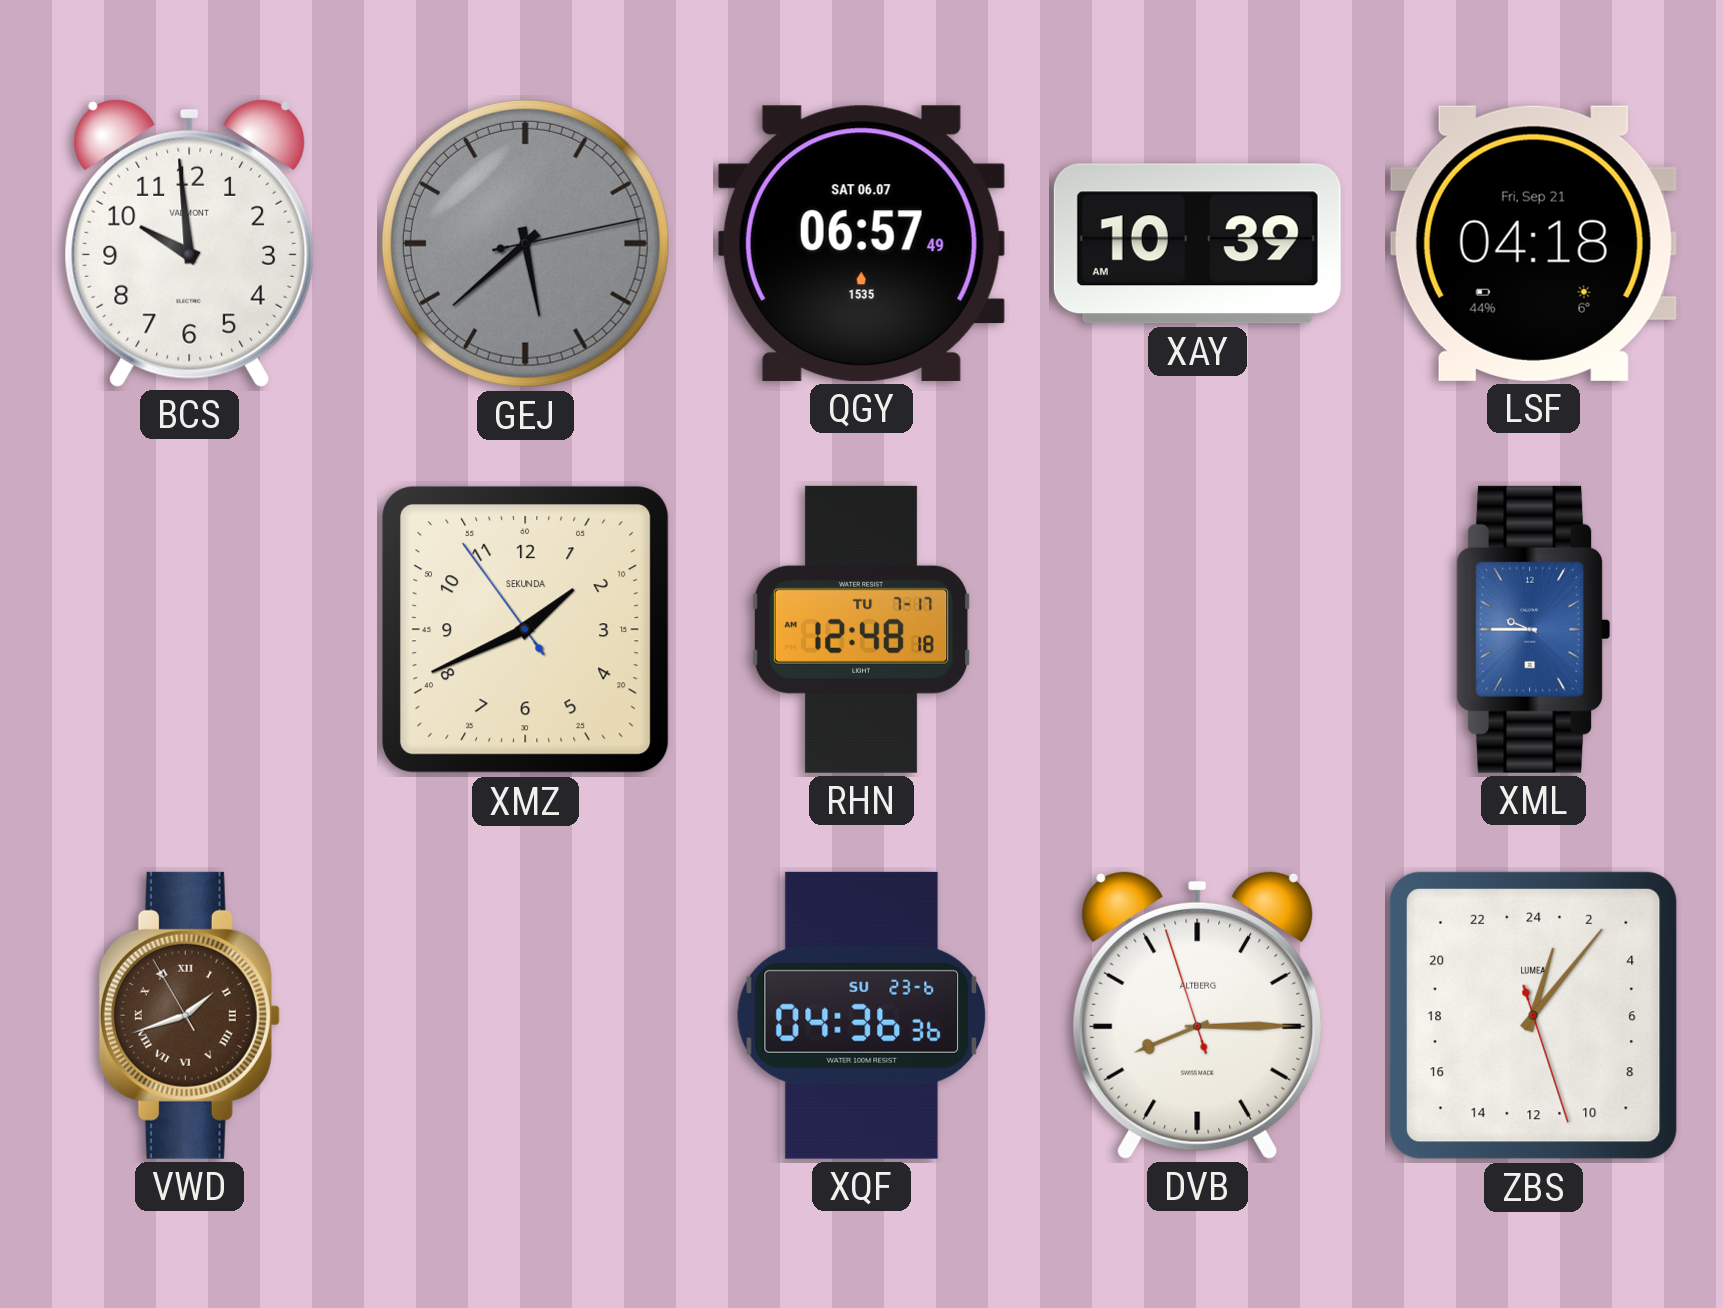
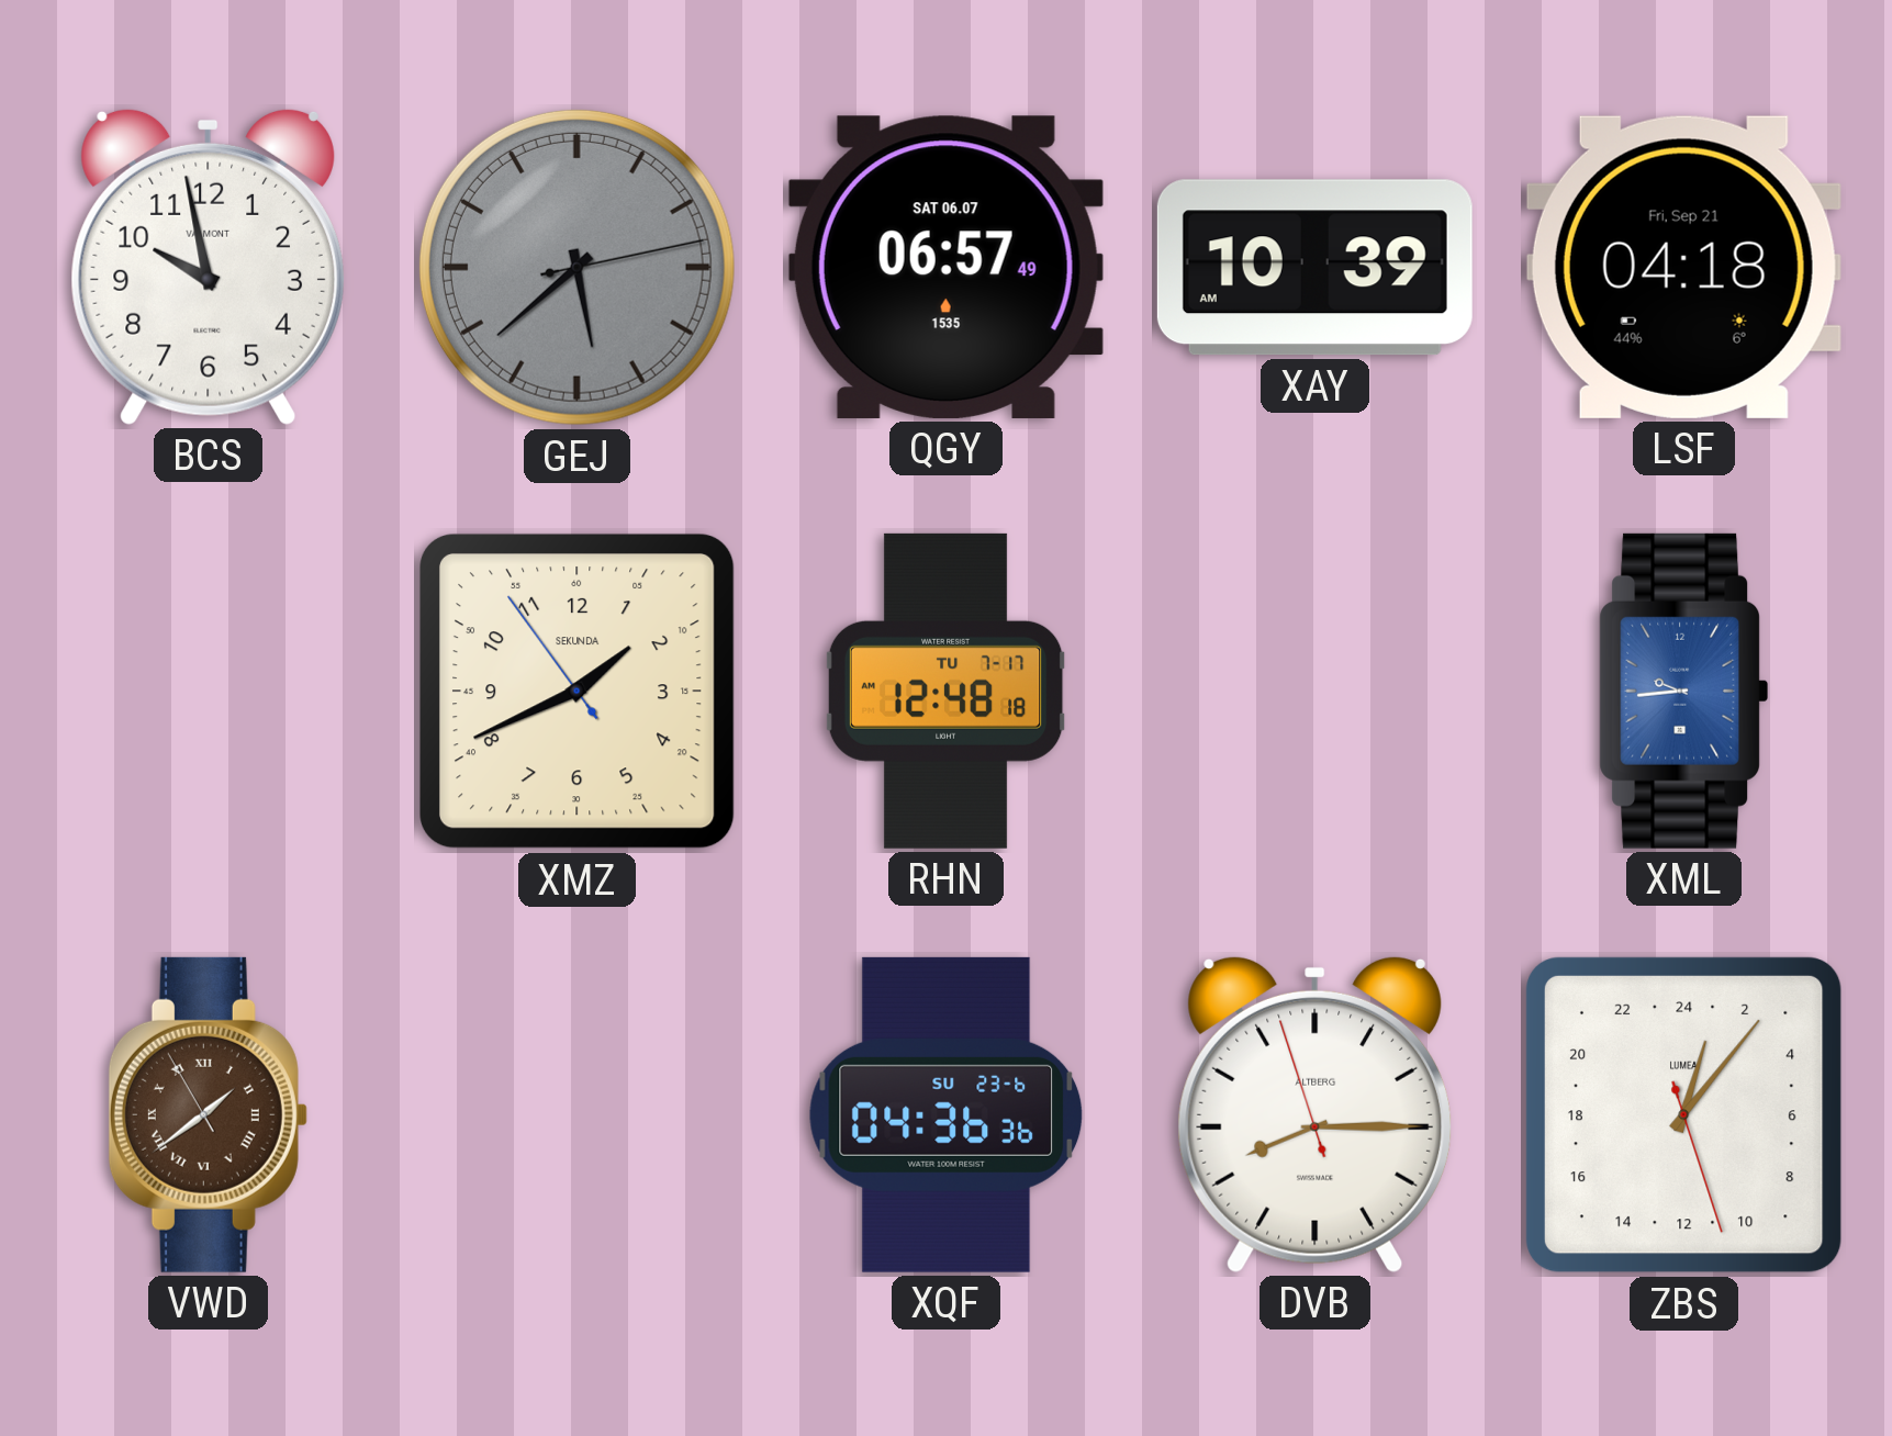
BCS: 9:59 -> 9:58
XML: 9:45 -> 9:44
VWD: 1:41 -> 1:38
